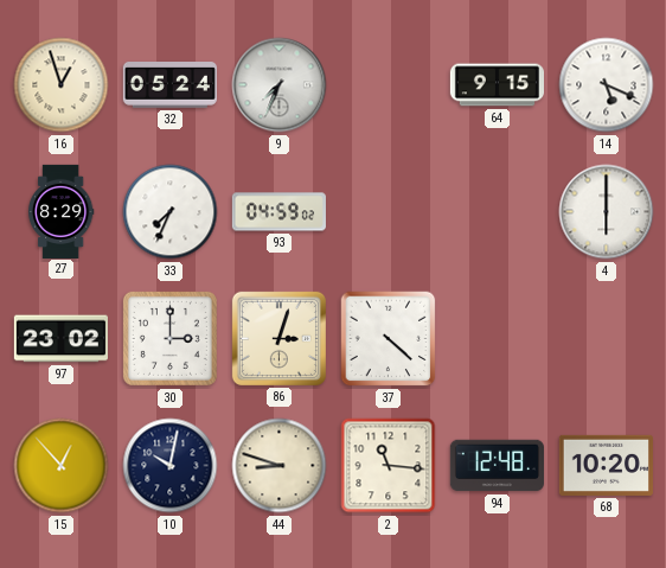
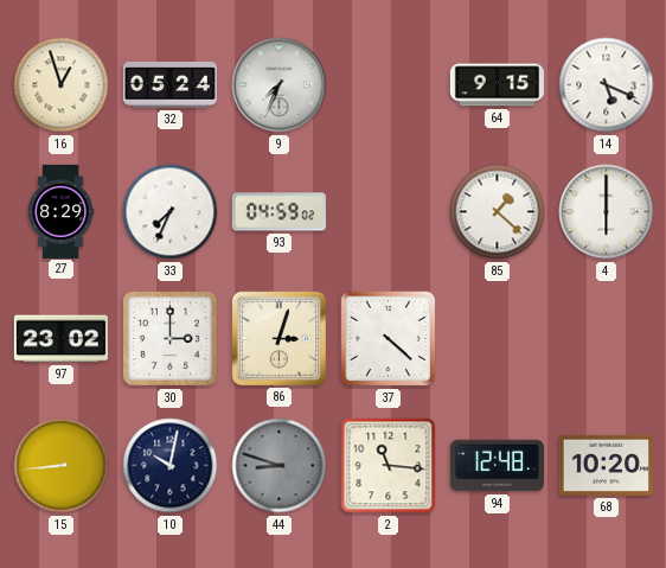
85: none -> 1:22
15: 12:53 -> 8:44
44 dial: cream -> grey
